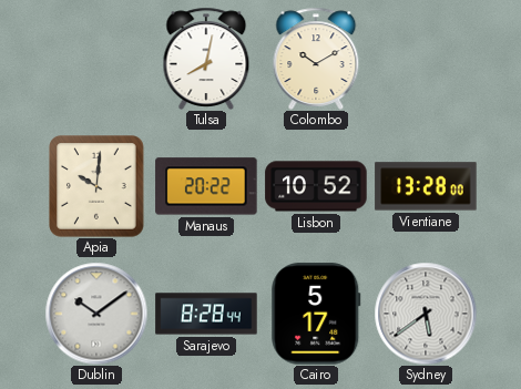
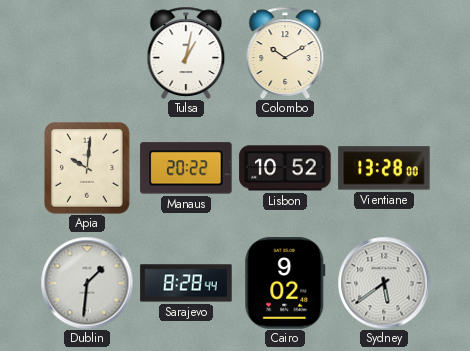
Tulsa: 8:02 -> 1:02
Dublin: 10:09 -> 1:31
Cairo: 5:17 -> 9:02
